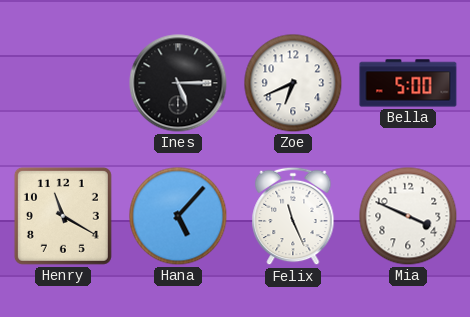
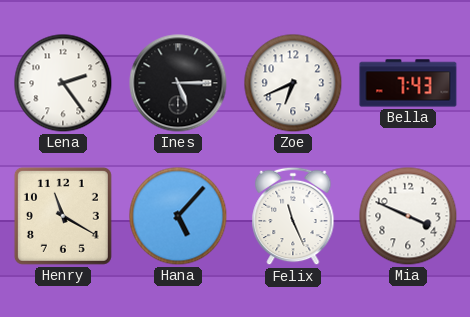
Lena: none -> 2:24
Bella: 5:00 -> 7:43
